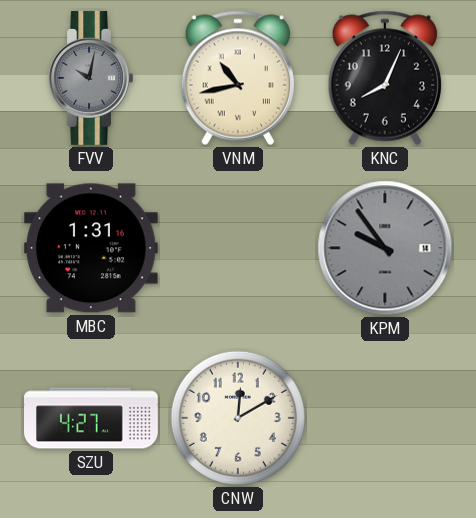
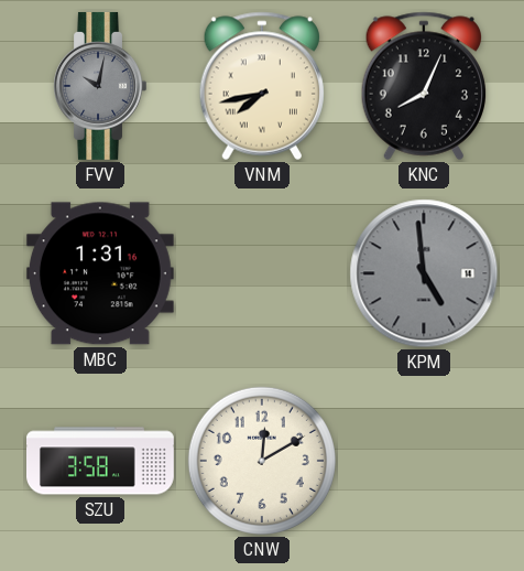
VNM: 10:43 -> 7:43
KPM: 9:54 -> 4:59
SZU: 4:27 -> 3:58
